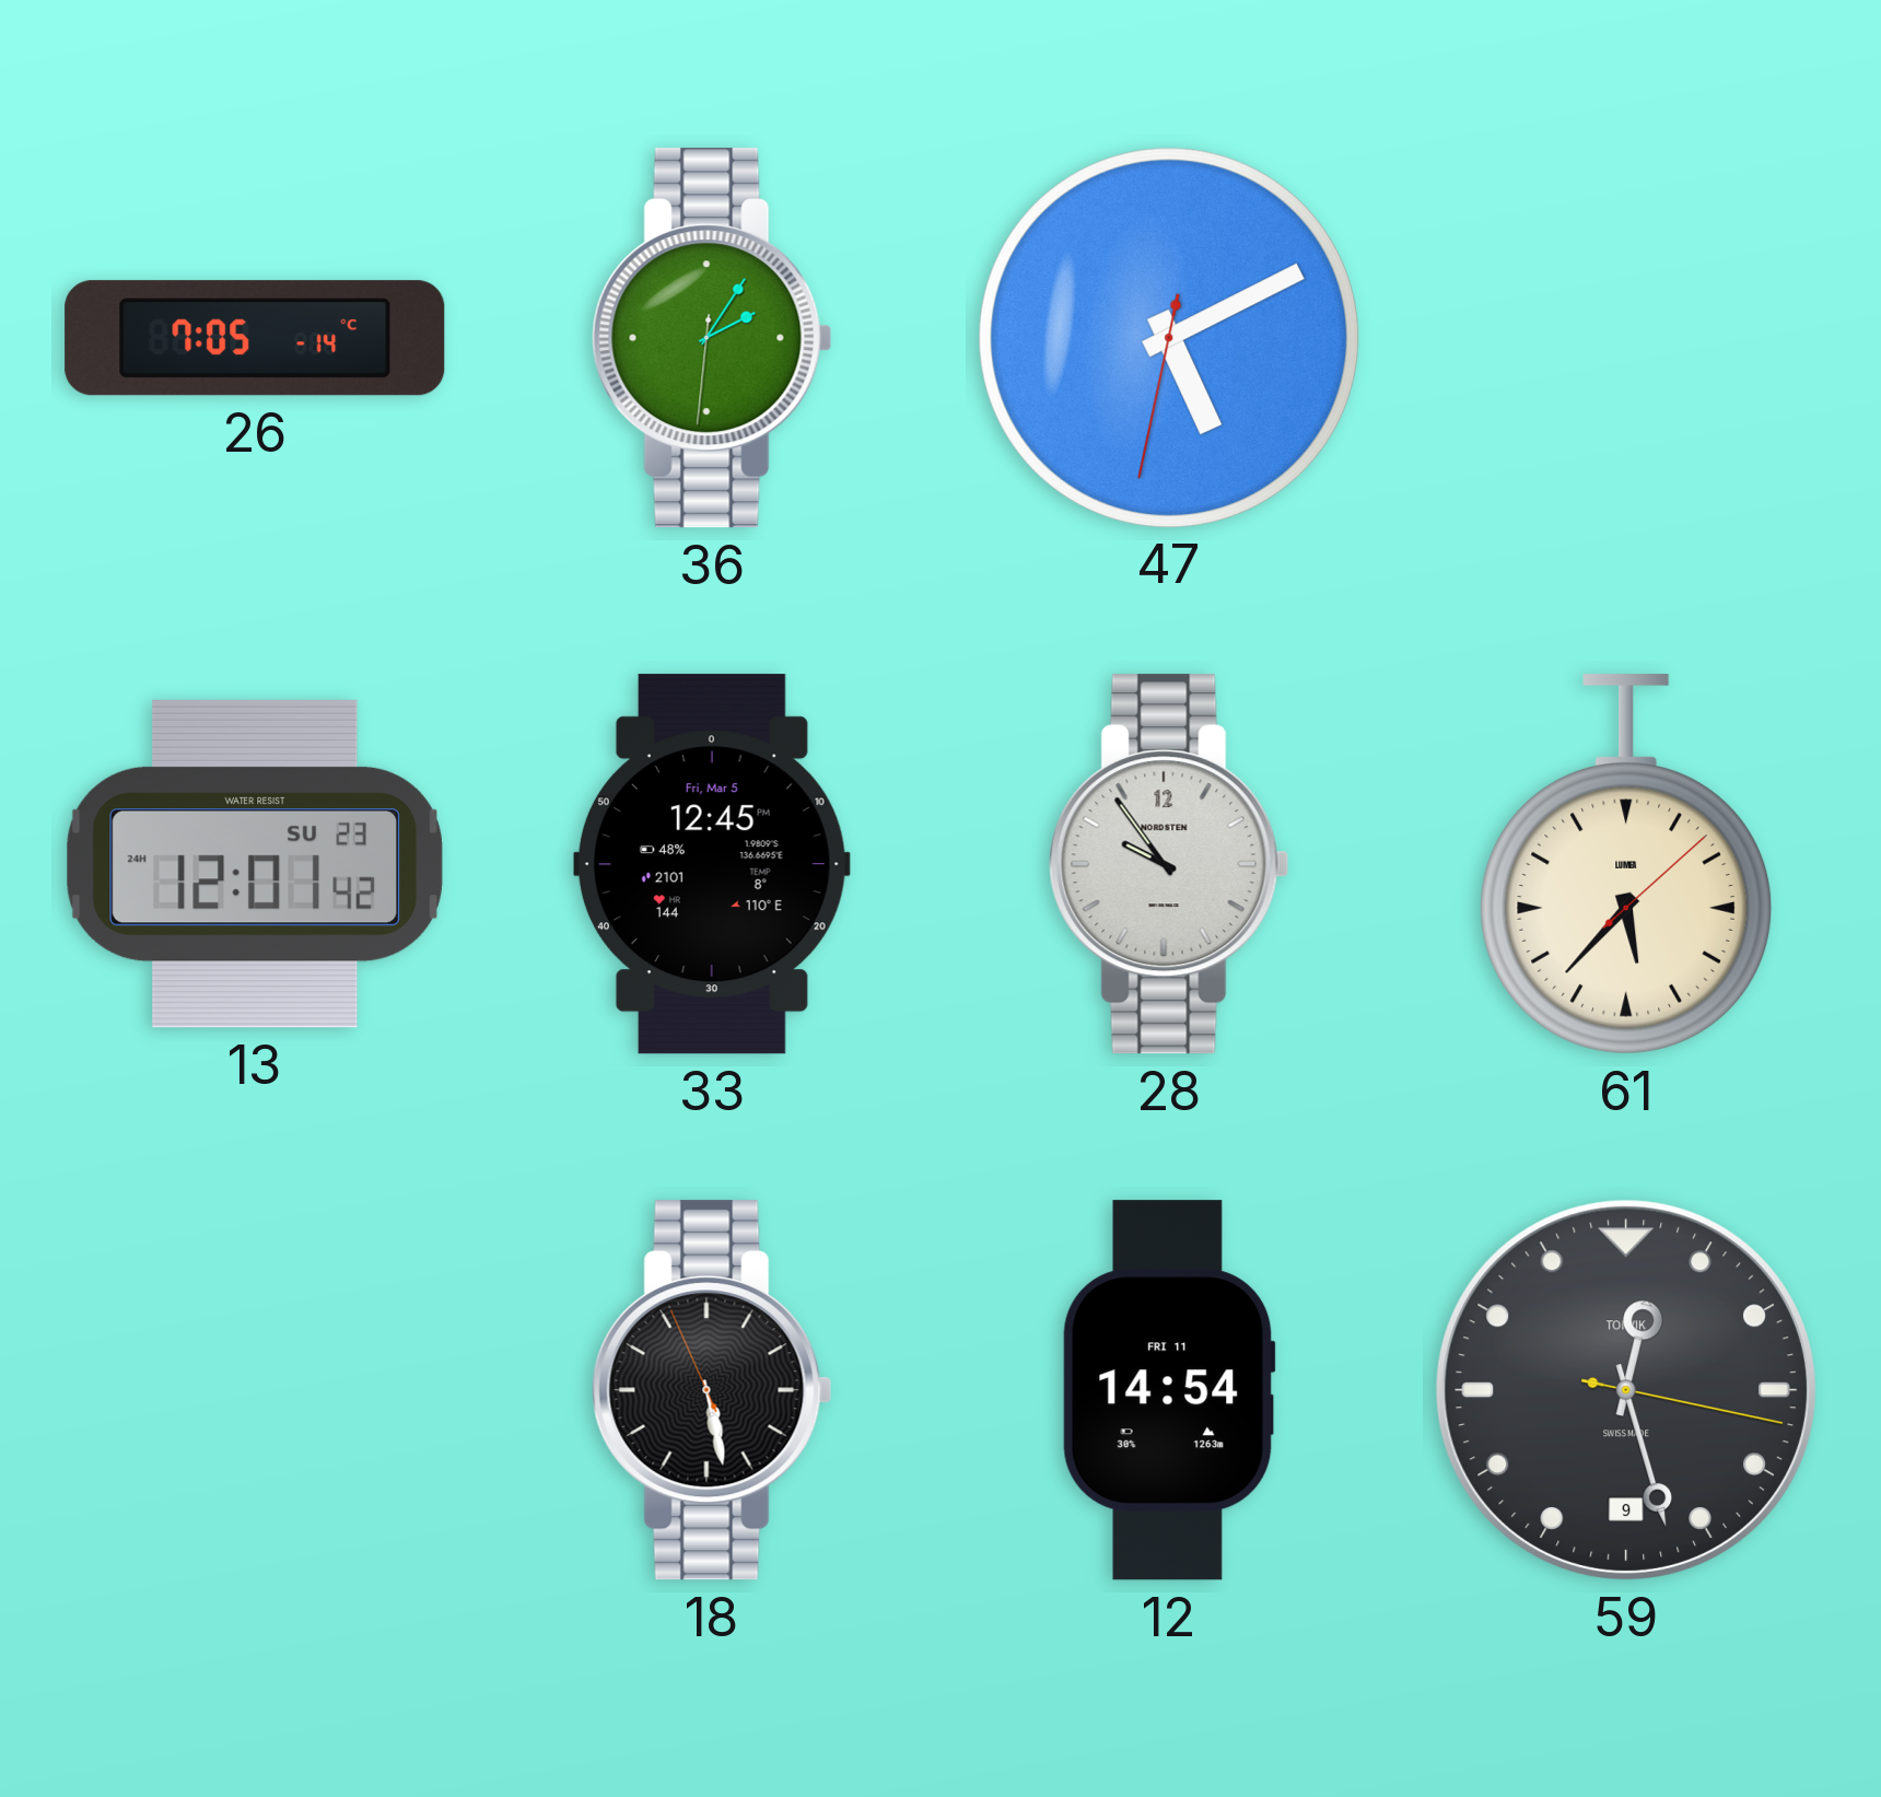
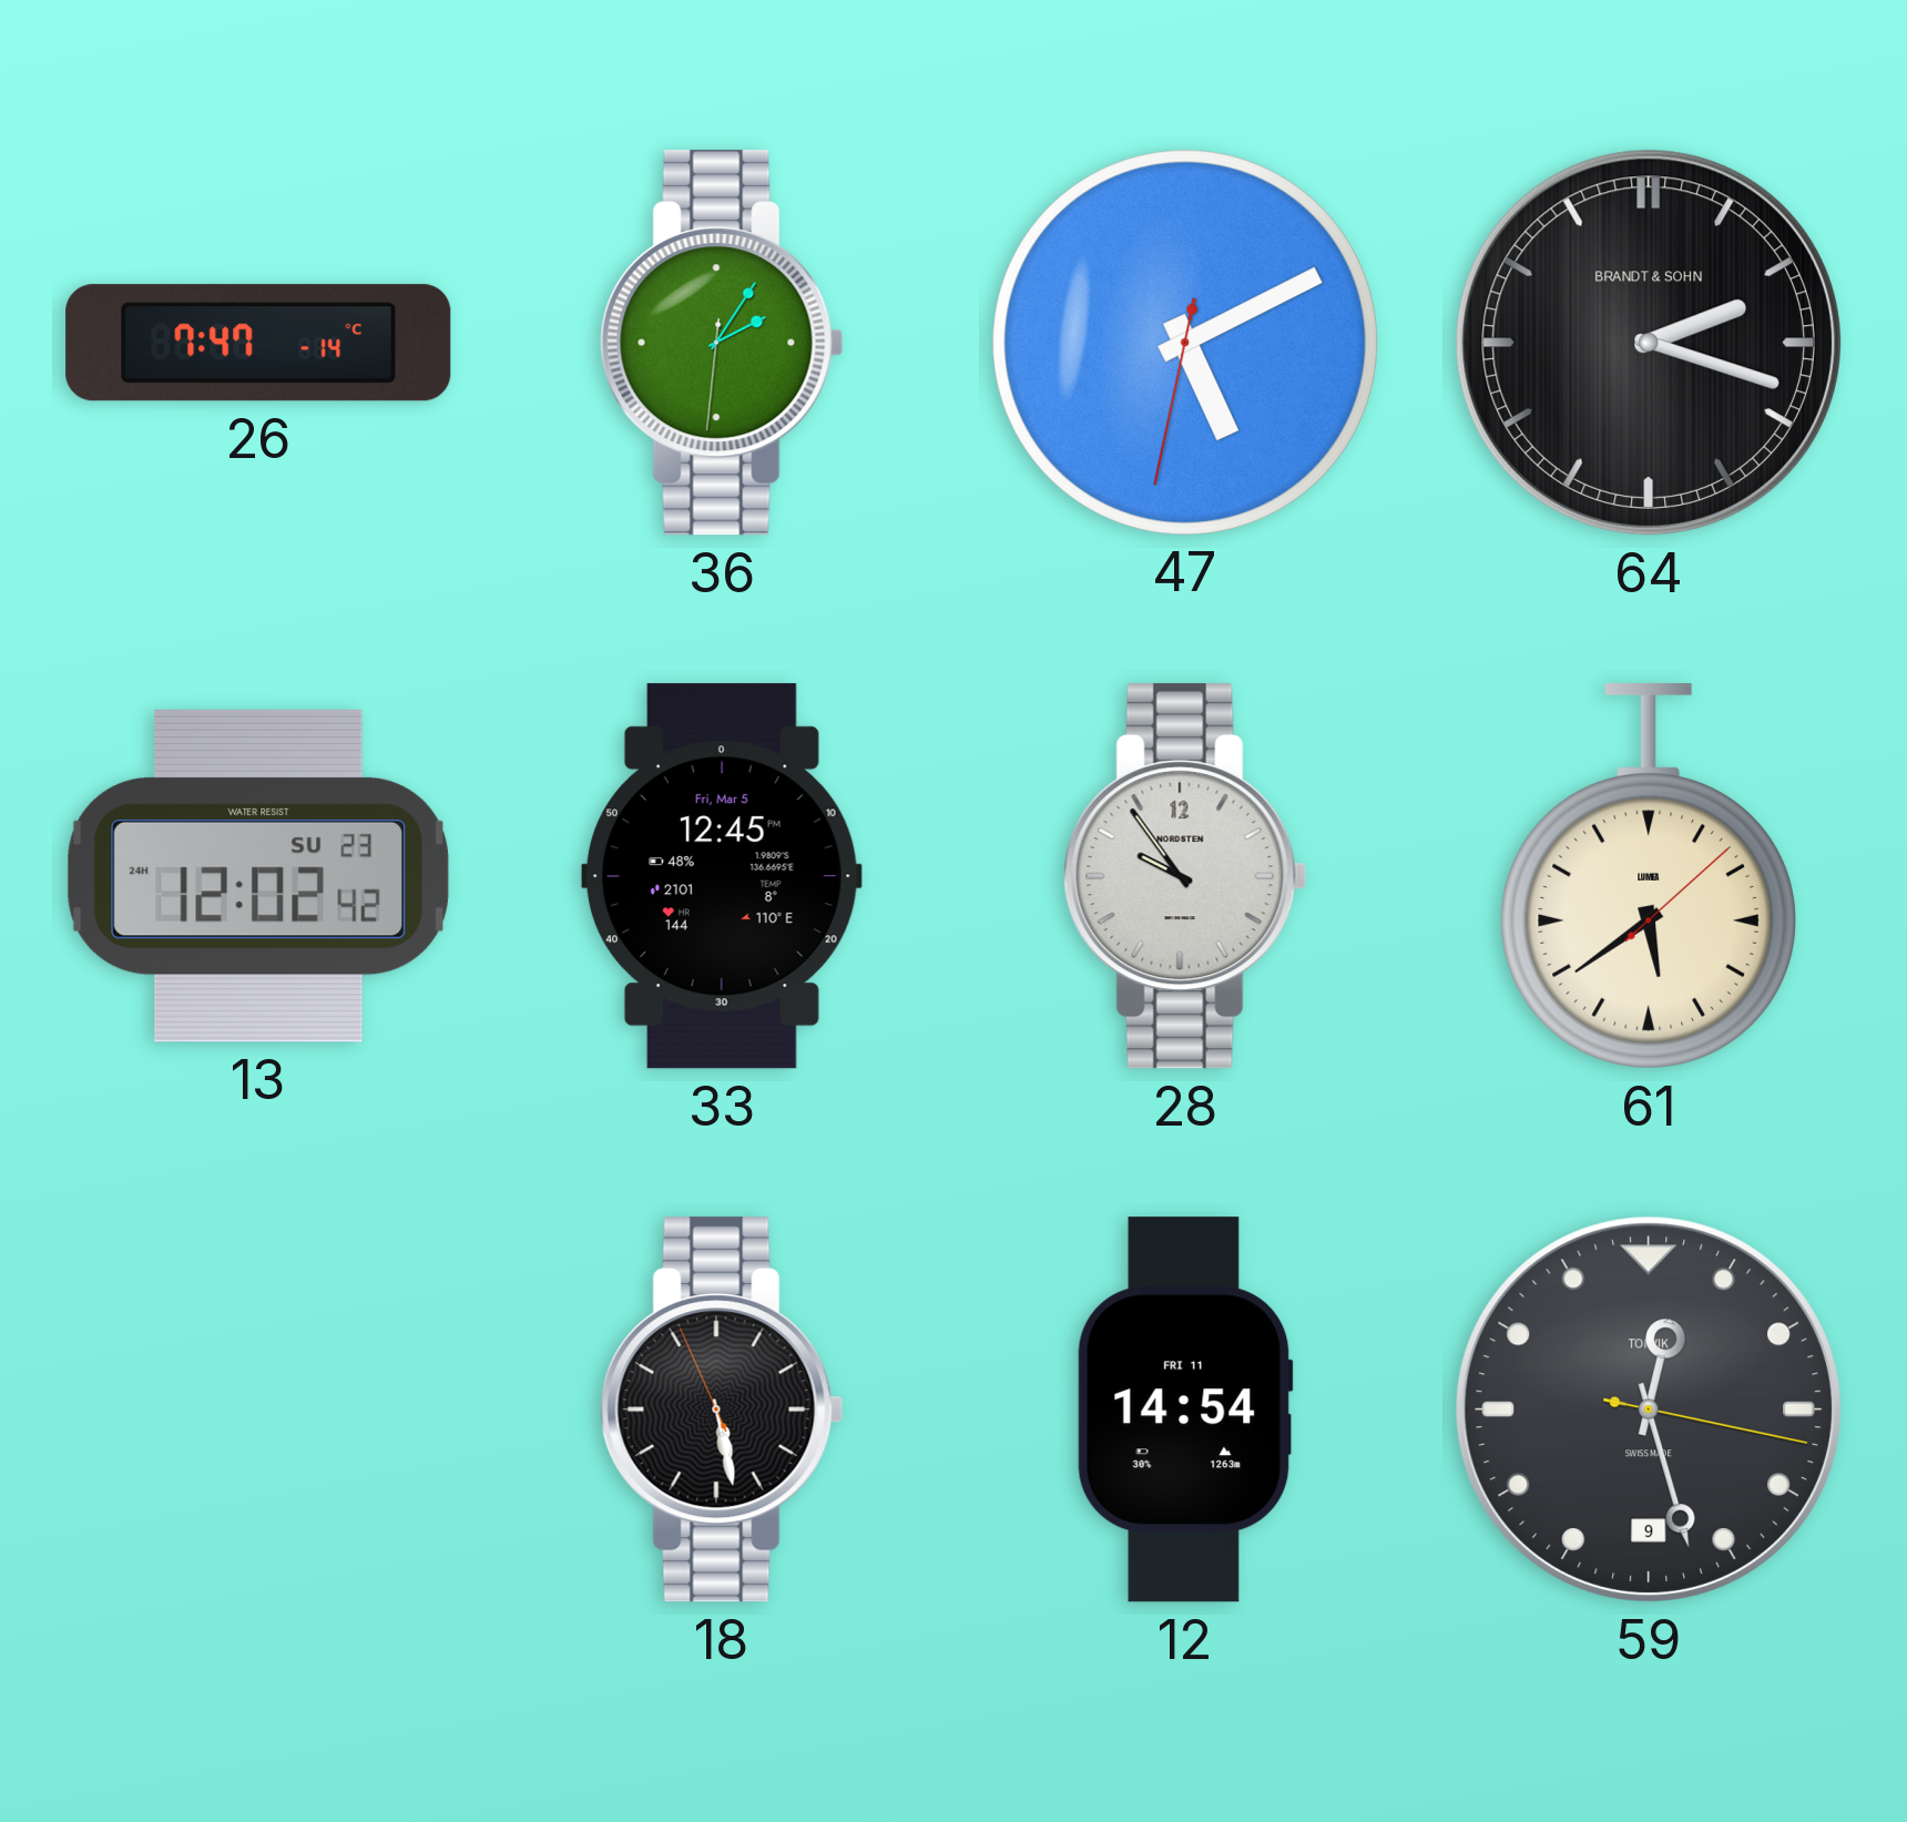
26: 7:05 -> 7:47
64: none -> 2:18
13: 12:01 -> 12:02
61: 5:37 -> 5:39
